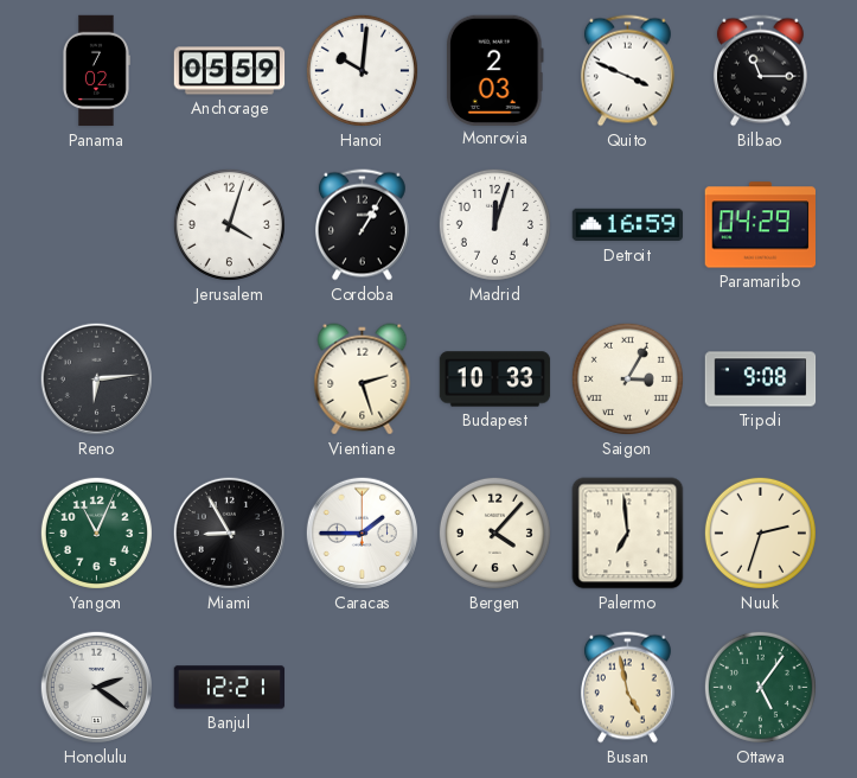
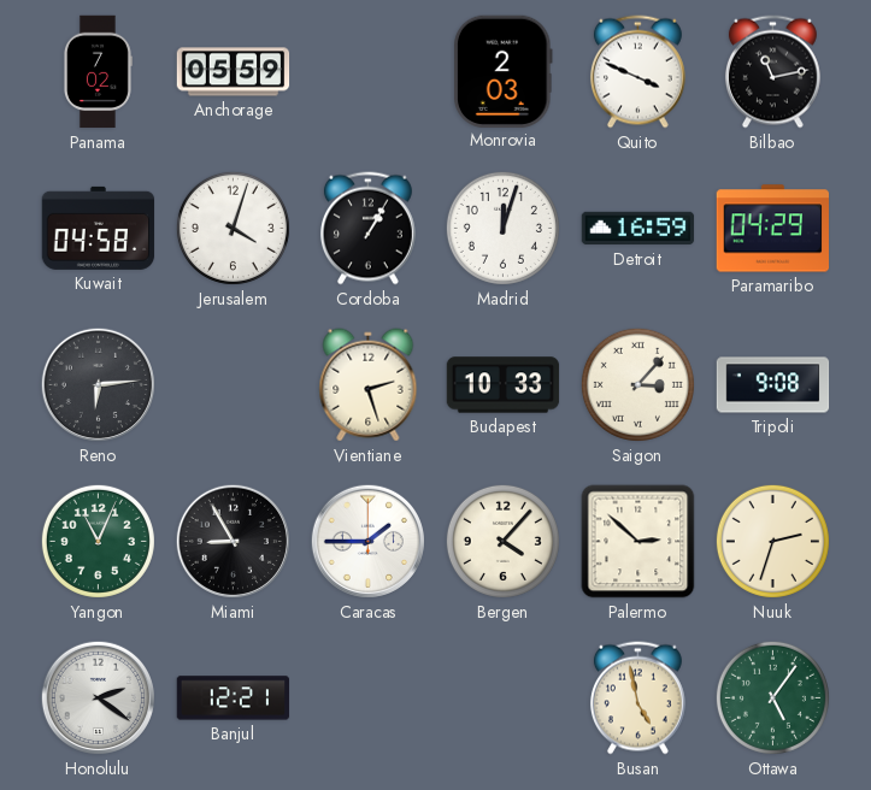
Hanoi: 10:01 -> none
Bilbao: 11:15 -> 11:13
Kuwait: none -> 04:58
Saigon: 3:05 -> 3:07
Palermo: 6:59 -> 2:52
